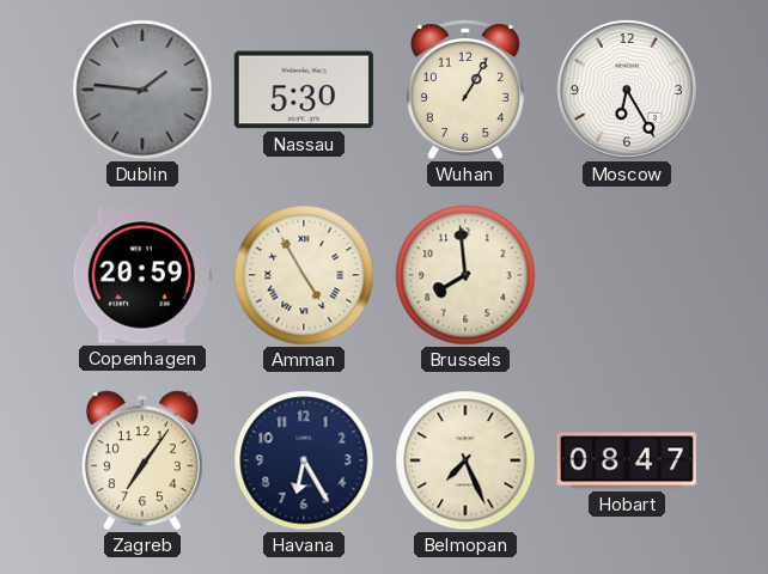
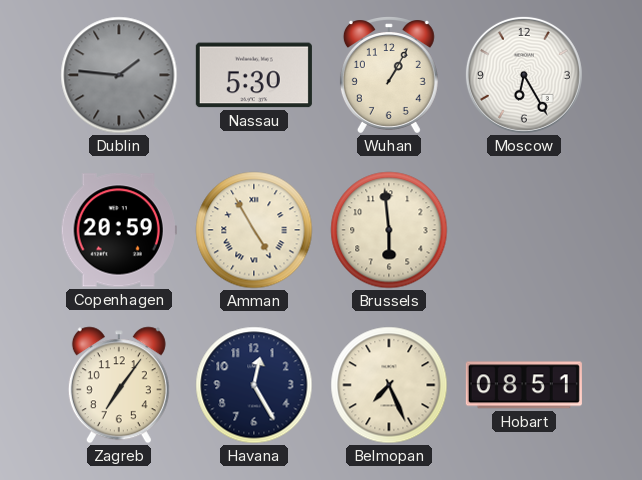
Brussels: 7:59 -> 5:59
Havana: 6:25 -> 12:25
Hobart: 08:47 -> 08:51
